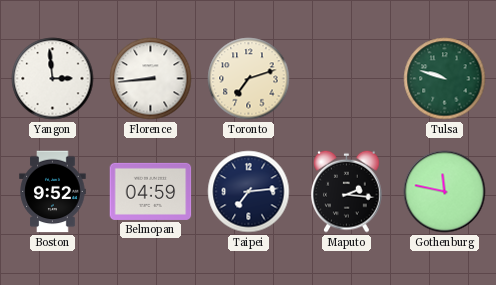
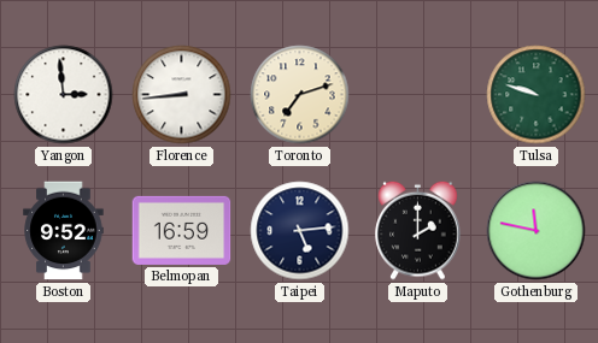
Belmopan: 04:59 -> 16:59
Taipei: 7:14 -> 5:14
Maputo: 2:16 -> 2:00
